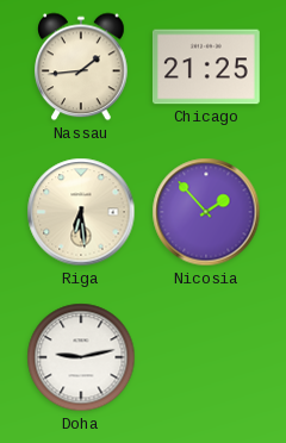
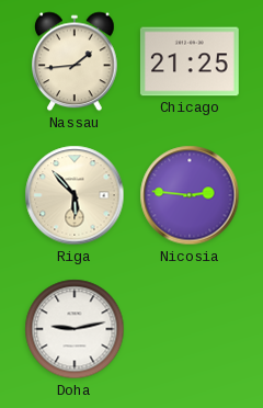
Riga: 6:29 -> 5:53
Nicosia: 1:53 -> 2:46
